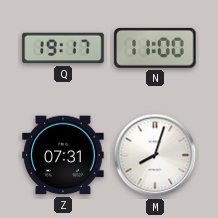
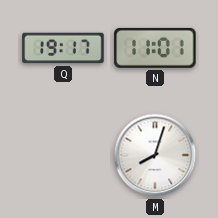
N: 11:00 -> 11:01
Z: 07:31 -> none
